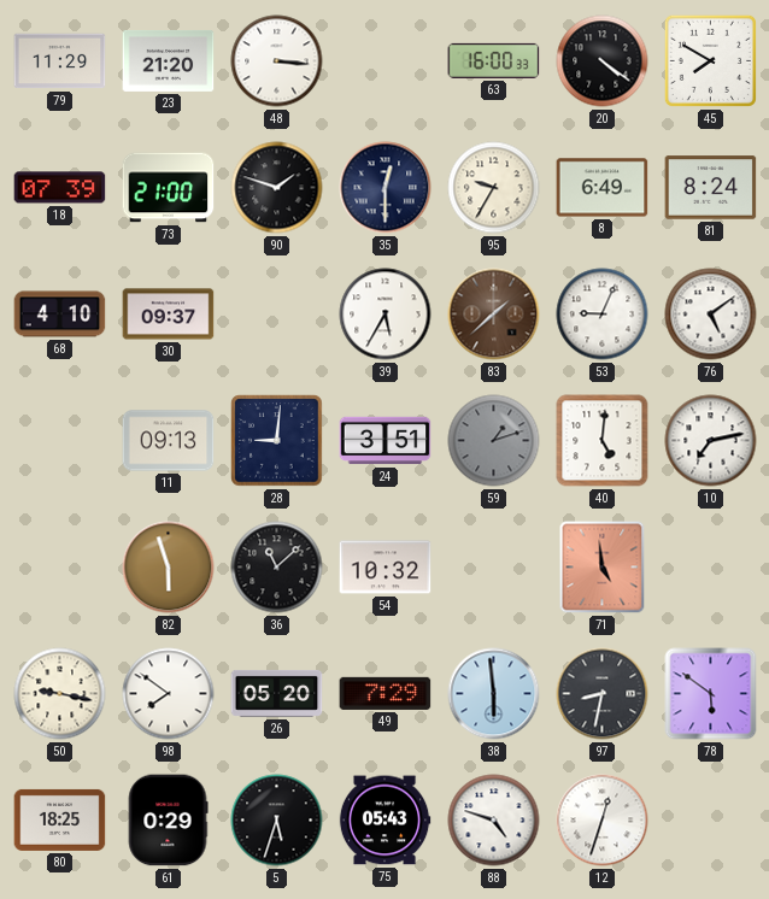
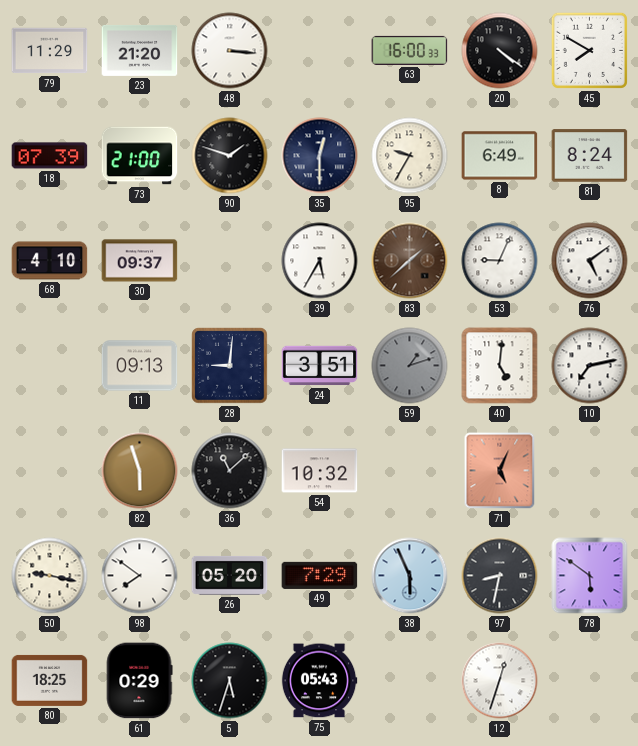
71: 4:59 -> 5:04
38: 5:59 -> 5:56
88: 4:48 -> none
